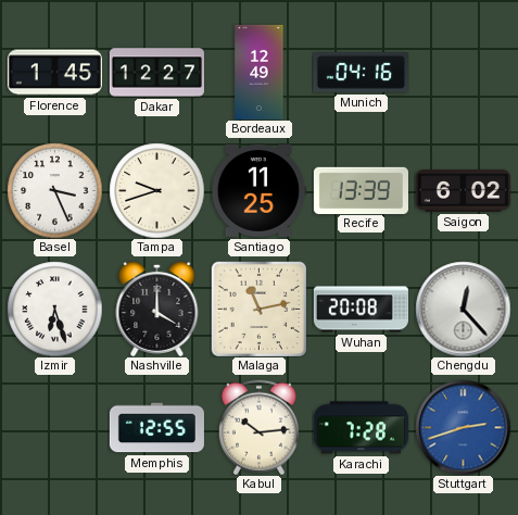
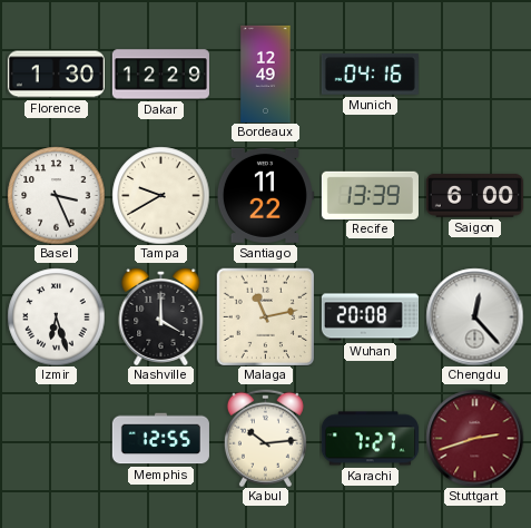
Florence: 1:45 -> 1:30
Dakar: 12:27 -> 12:29
Tampa: 9:42 -> 9:40
Santiago: 11:25 -> 11:22
Saigon: 6:02 -> 6:00
Karachi: 7:28 -> 7:27
Stuttgart dial: blue -> burgundy
